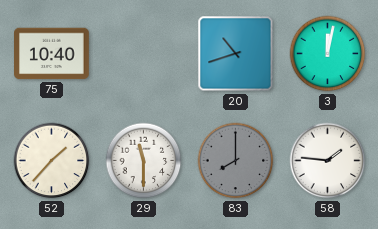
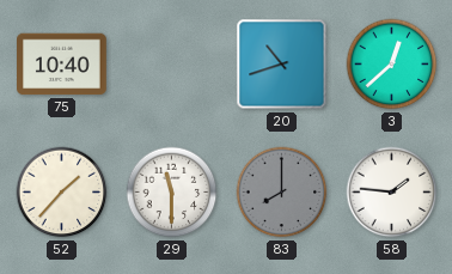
3: 12:02 -> 12:38
